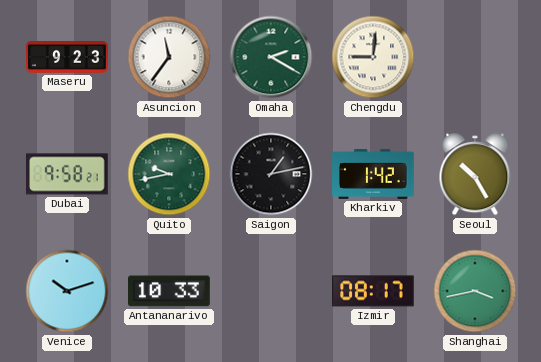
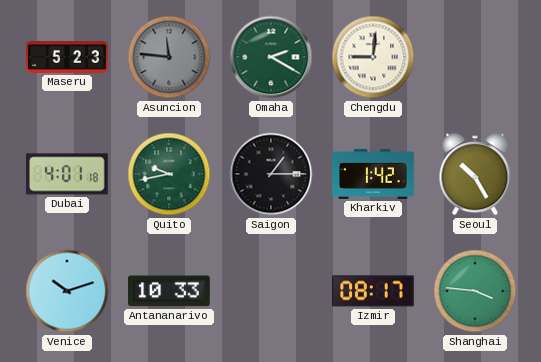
Maseru: 9:23 -> 5:23
Asuncion: 11:36 -> 11:46
Asuncion dial: white -> grey
Dubai: 9:58 -> 4:01
Saigon: 1:13 -> 1:15
Shanghai: 3:43 -> 3:46
